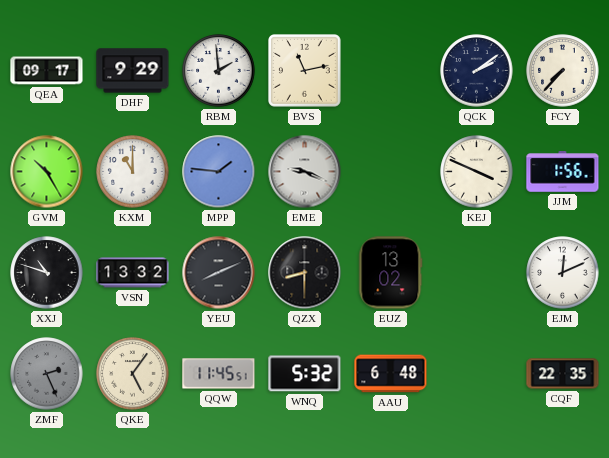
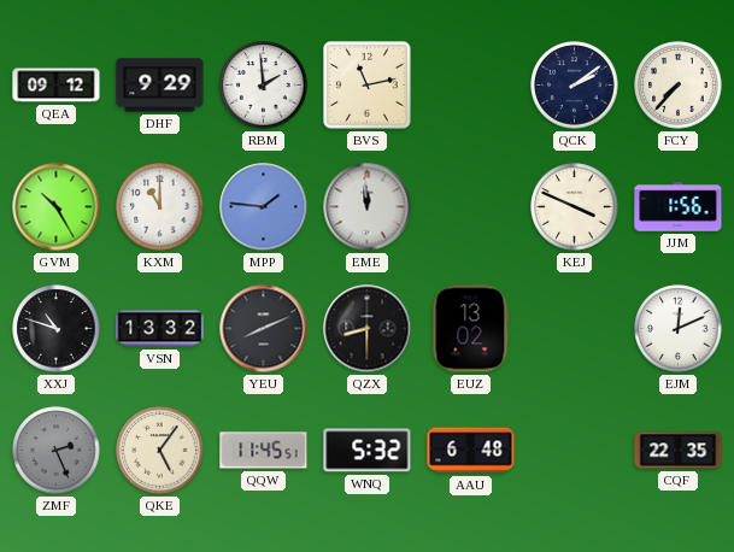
QEA: 09:17 -> 09:12
EME: 9:19 -> 11:59
